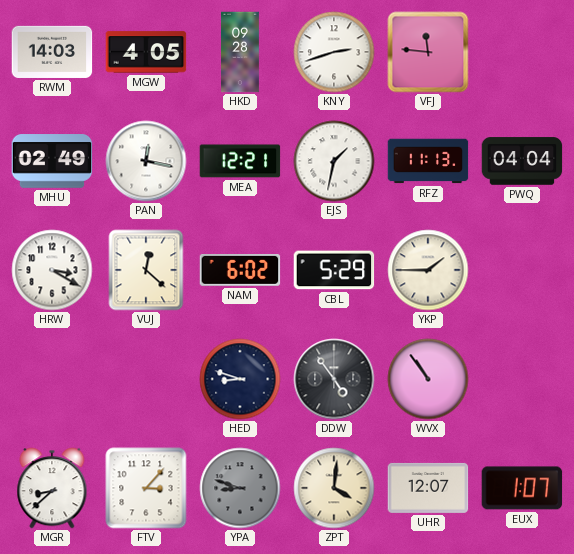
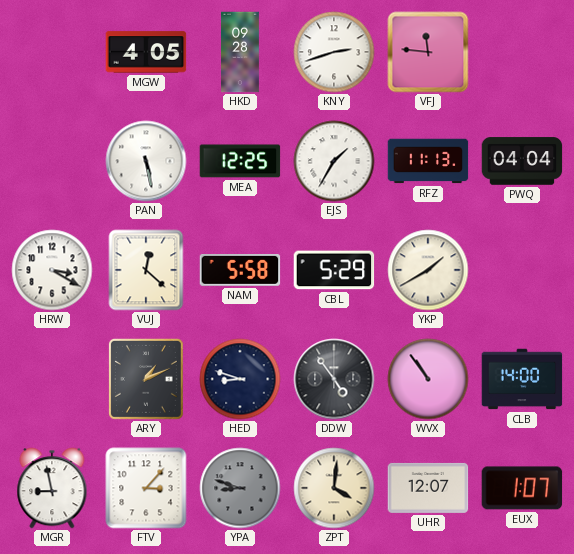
RWM: 14:03 -> none
MHU: 02:49 -> none
PAN: 12:17 -> 5:28
MEA: 12:21 -> 12:25
EJS: 1:32 -> 1:35
NAM: 6:02 -> 5:58
YKP: 1:45 -> 1:40
ARY: none -> 1:11
CLB: none -> 14:00
MGR: 8:38 -> 8:58
